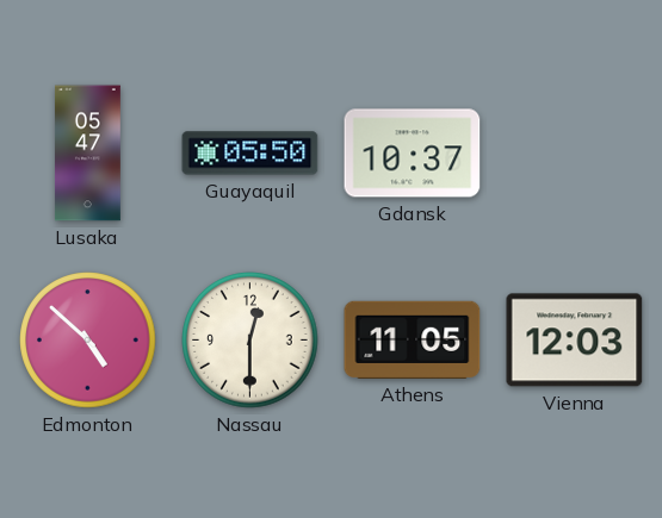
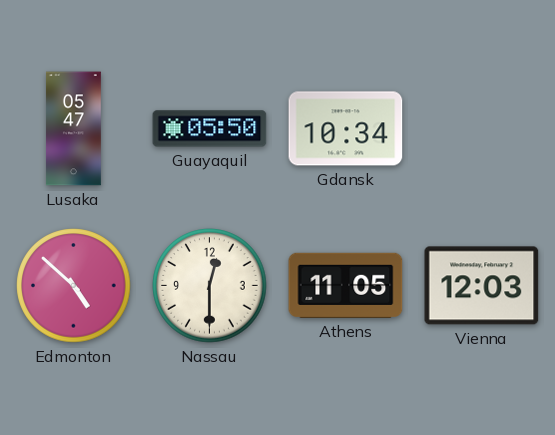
Gdansk: 10:37 -> 10:34
